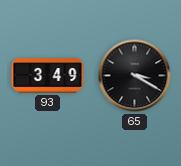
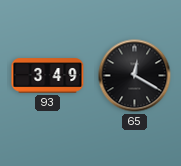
65: 3:20 -> 12:20
